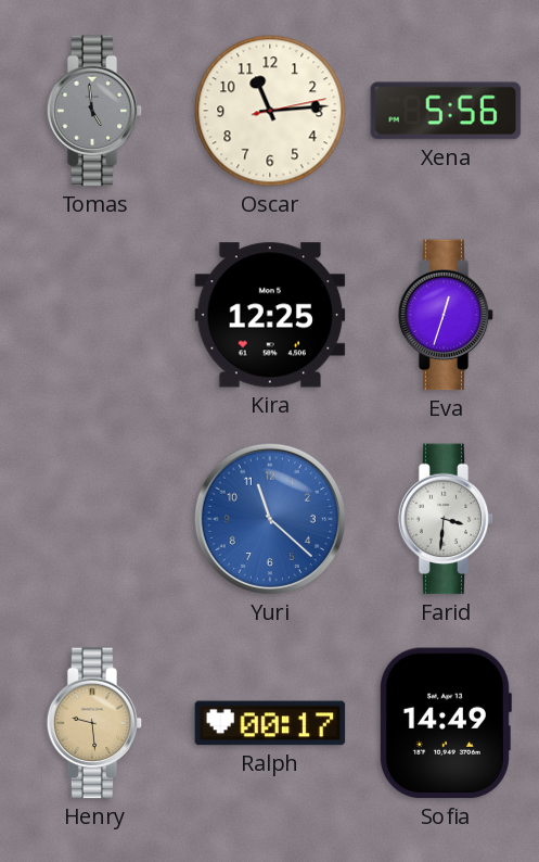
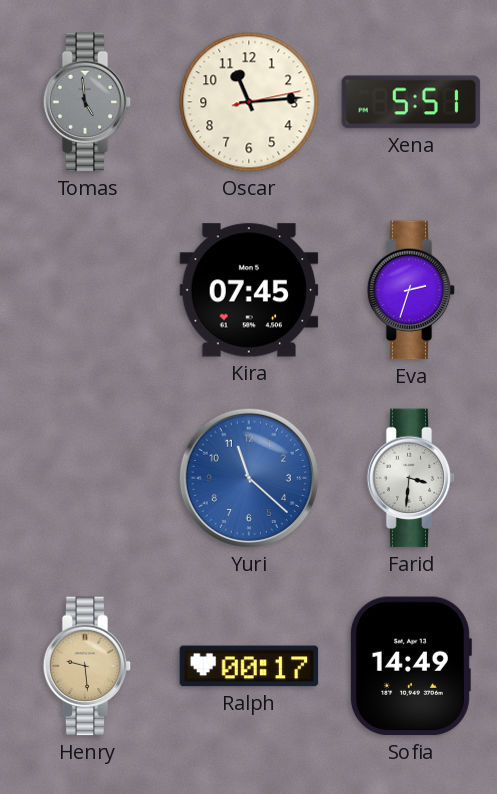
Xena: 5:56 -> 5:51
Kira: 12:25 -> 07:45
Eva: 12:33 -> 2:33
